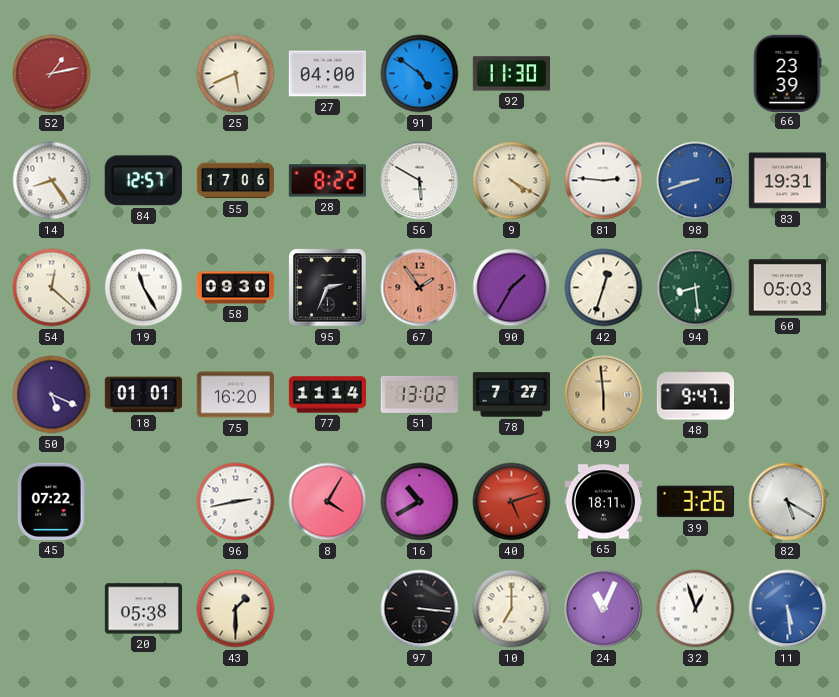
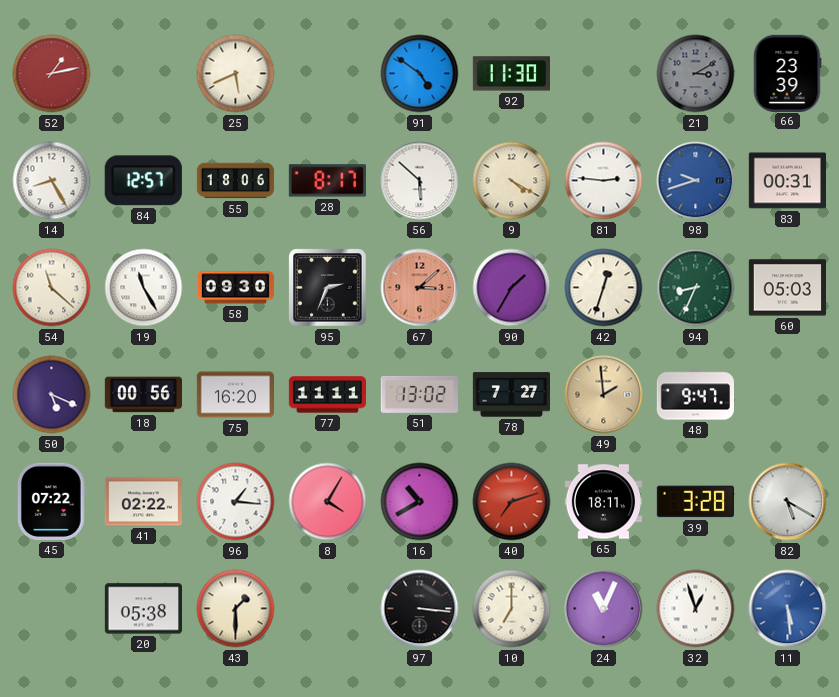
27: 04:00 -> none
21: none -> 3:10
14: 8:24 -> 8:25
55: 17:06 -> 18:06
28: 8:22 -> 8:17
56: 5:50 -> 5:52
98: 8:42 -> 9:42
83: 19:31 -> 00:31
54: 12:22 -> 11:22
67: 1:54 -> 3:08
94: 8:29 -> 8:34
18: 01:01 -> 00:56
77: 11:14 -> 11:11
49: 5:59 -> 1:59
41: none -> 02:22
96: 2:43 -> 1:16
40: 5:12 -> 7:12
39: 3:26 -> 3:28
